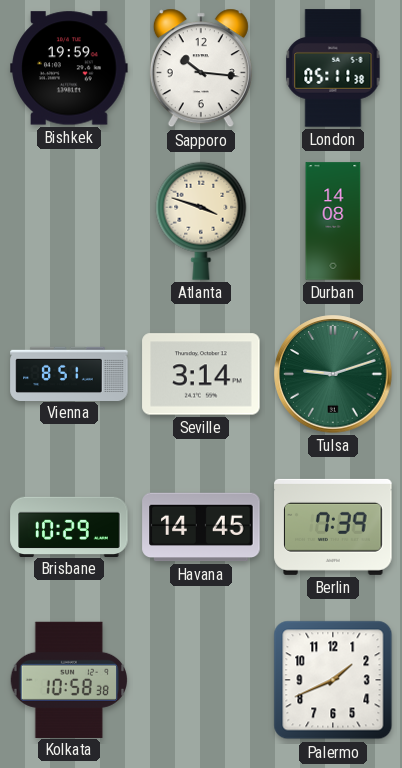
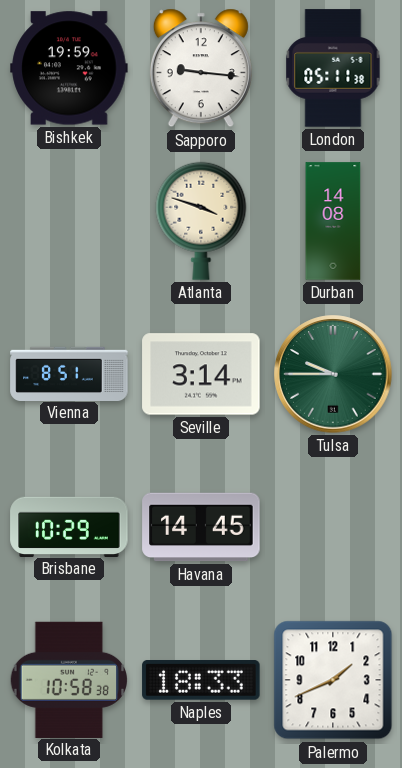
Sapporo: 10:16 -> 9:16
Tulsa: 9:12 -> 9:45
Berlin: 7:39 -> none
Naples: none -> 18:33
